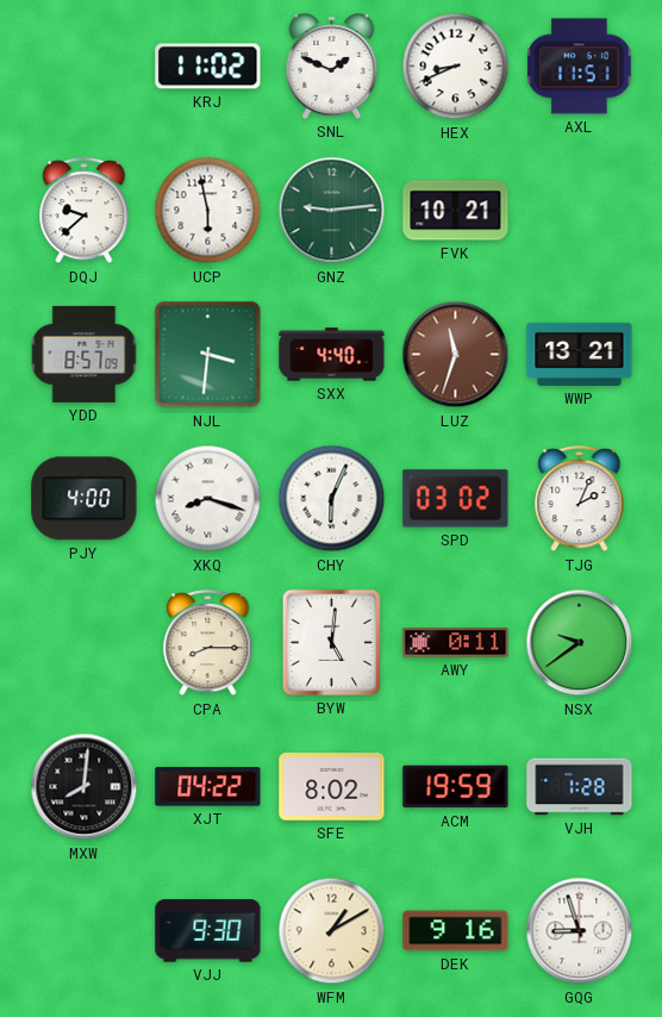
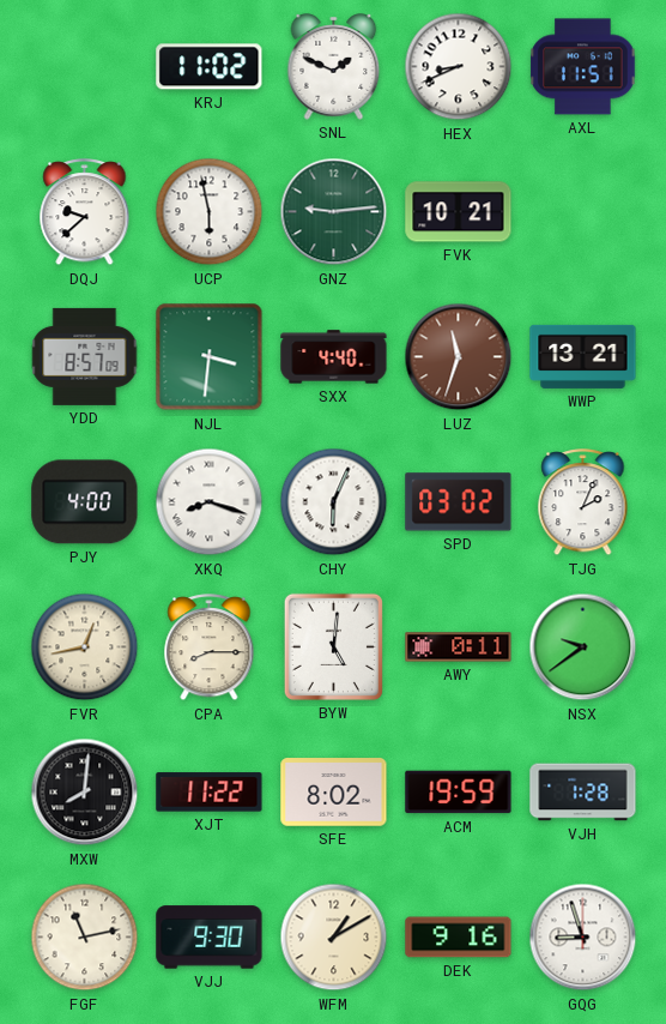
FVR: none -> 12:43
XJT: 04:22 -> 11:22
FGF: none -> 11:13
